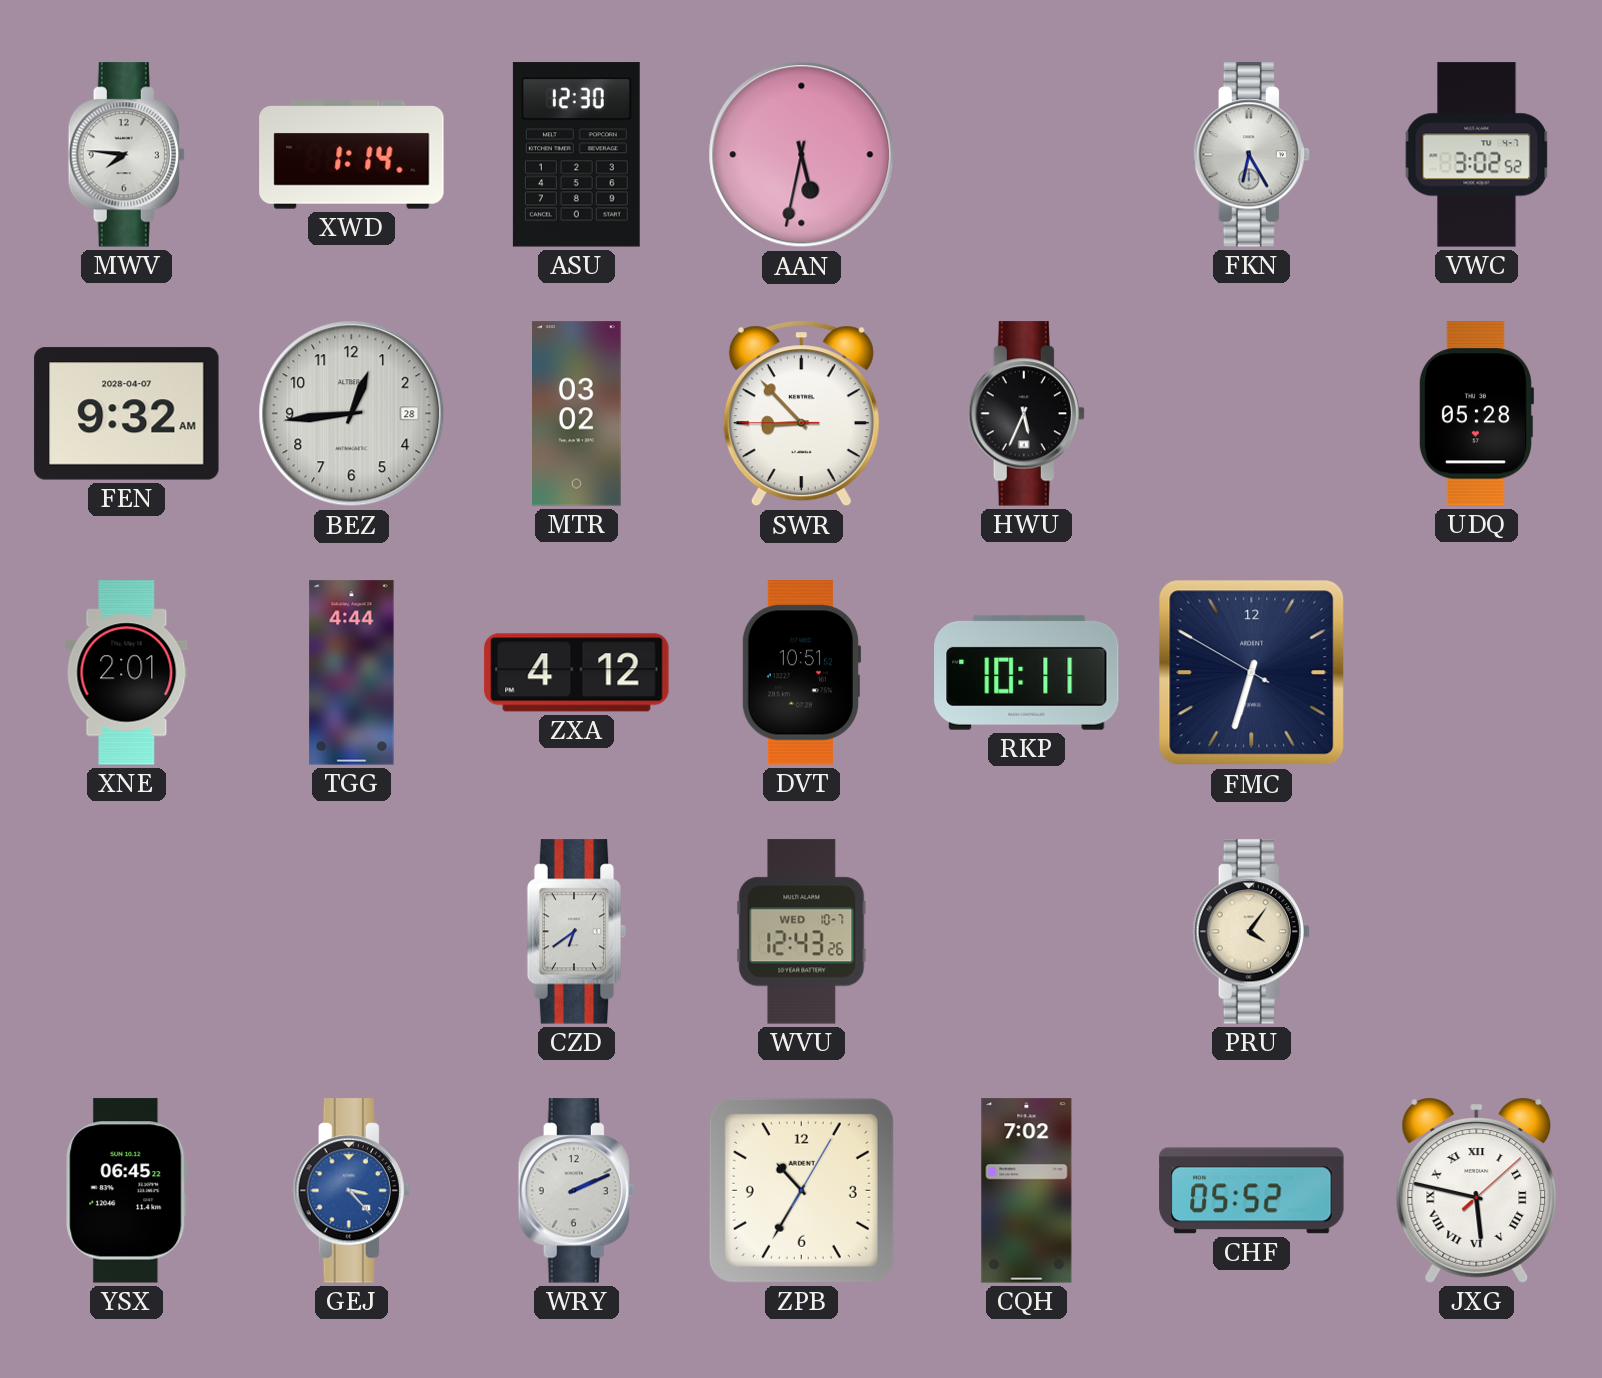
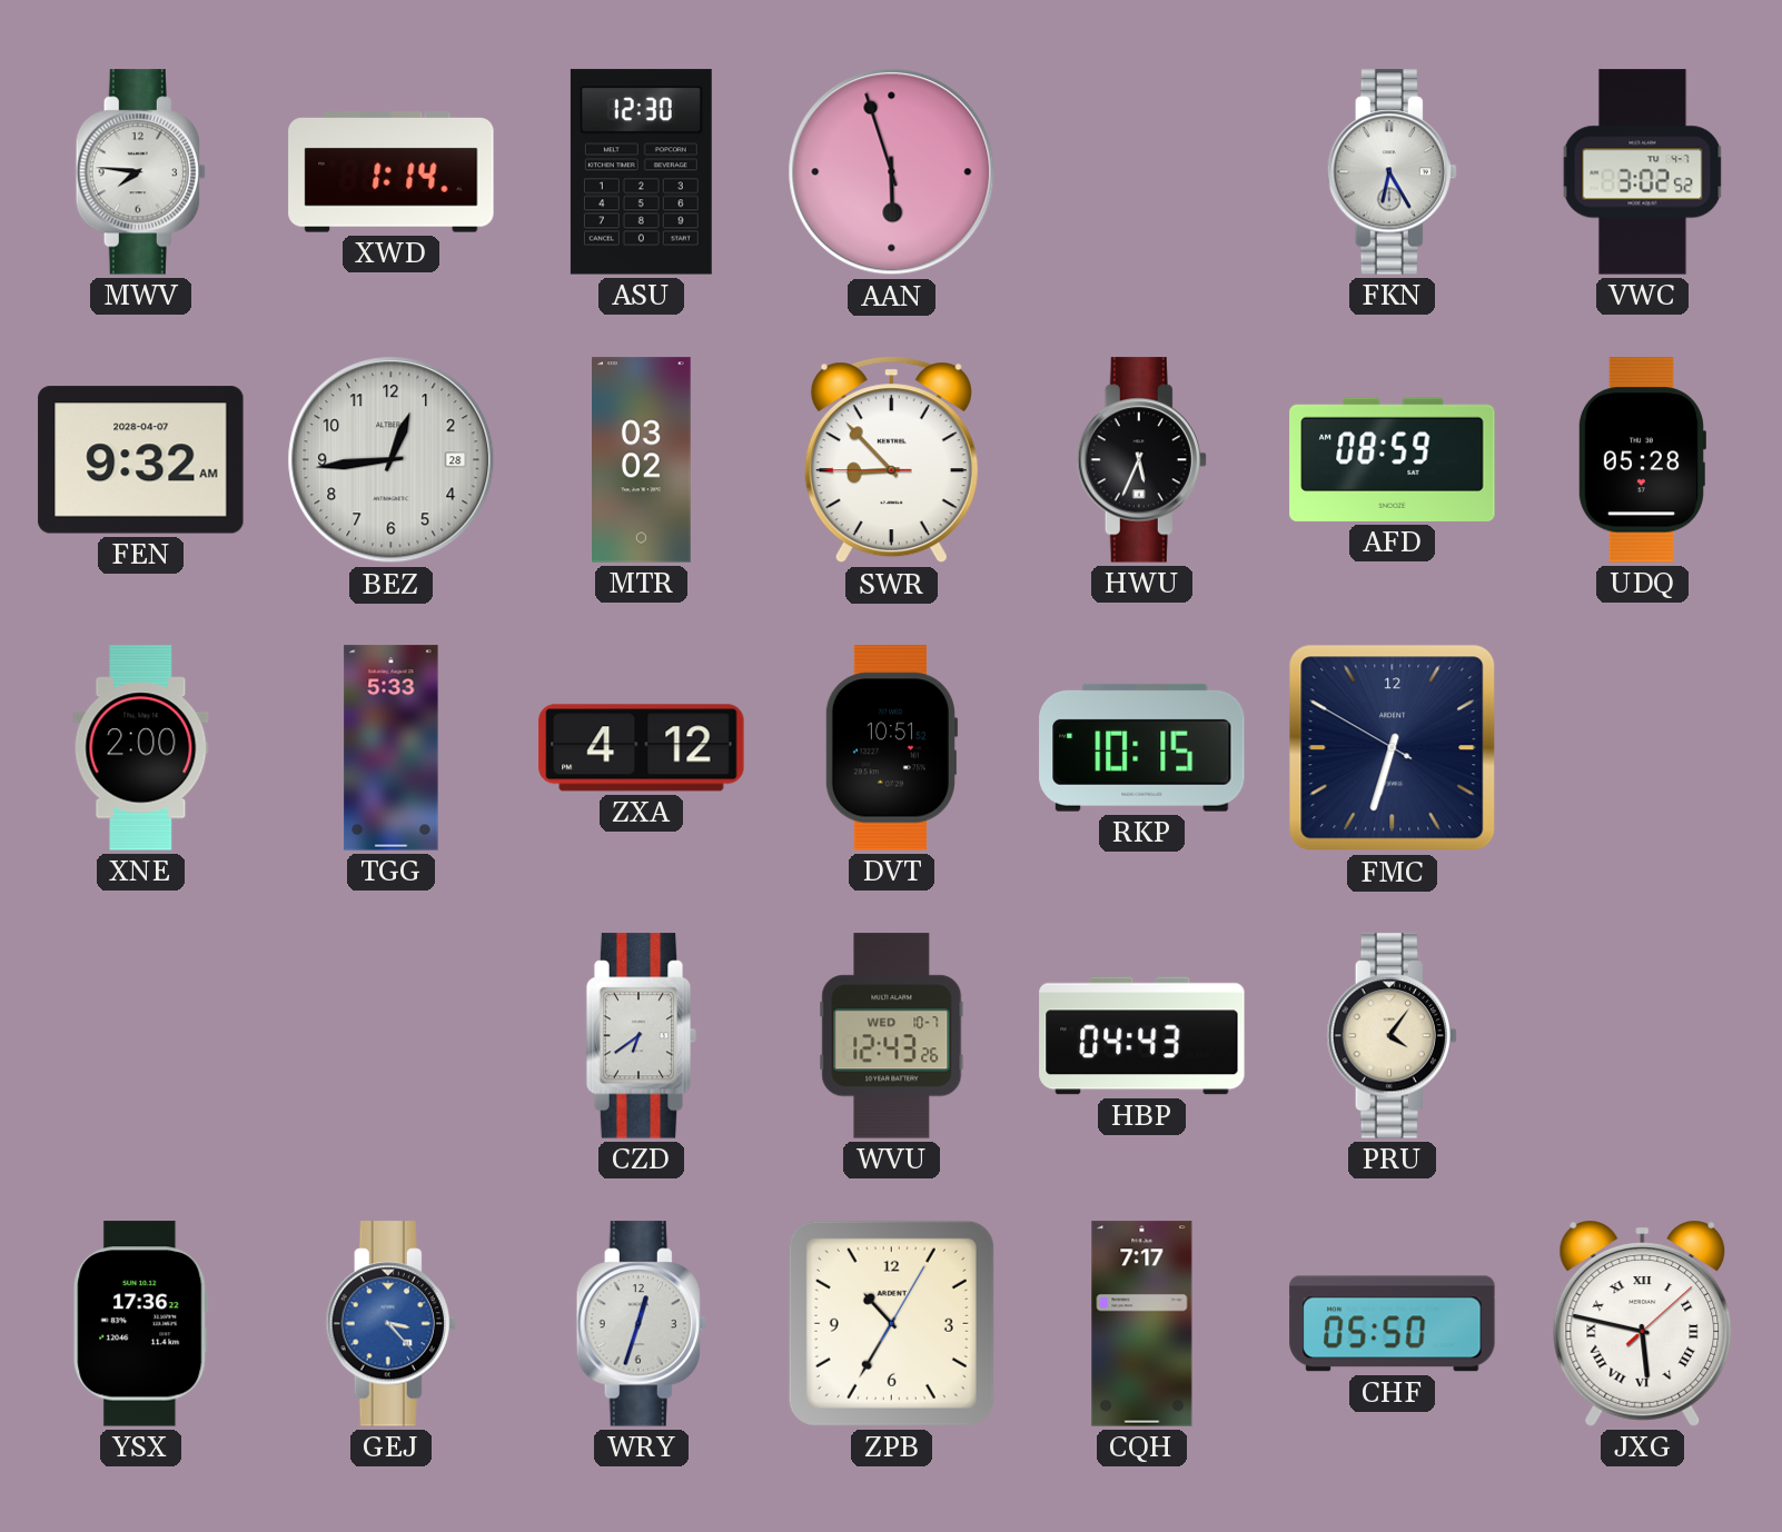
AAN: 5:32 -> 5:57
AFD: none -> 08:59
XNE: 2:01 -> 2:00
TGG: 4:44 -> 5:33
RKP: 10:11 -> 10:15
HBP: none -> 04:43
YSX: 06:45 -> 17:36
WRY: 2:11 -> 12:33
CQH: 7:02 -> 7:17
CHF: 05:52 -> 05:50
